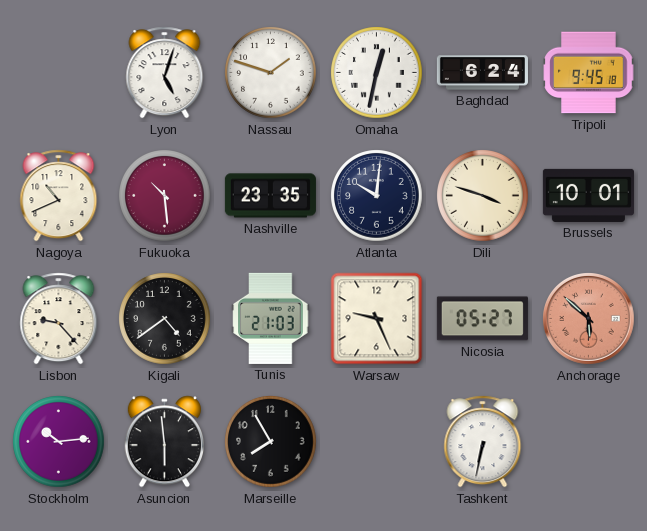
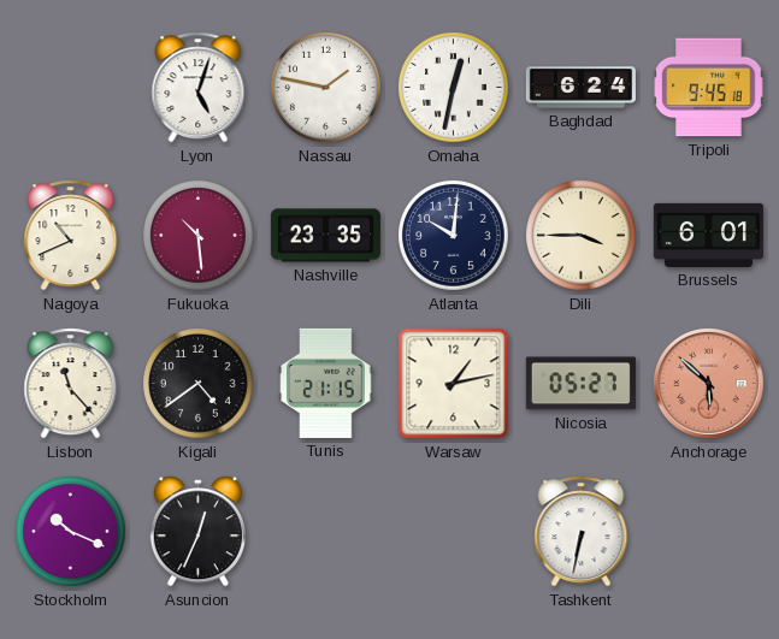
Nassau: 1:48 -> 1:47
Dili: 3:48 -> 3:45
Brussels: 10:01 -> 6:01
Lisbon: 9:23 -> 11:23
Tunis: 21:03 -> 21:15
Warsaw: 9:26 -> 1:13
Stockholm: 10:14 -> 10:19
Asuncion: 5:59 -> 12:34
Marseille: 7:55 -> none
